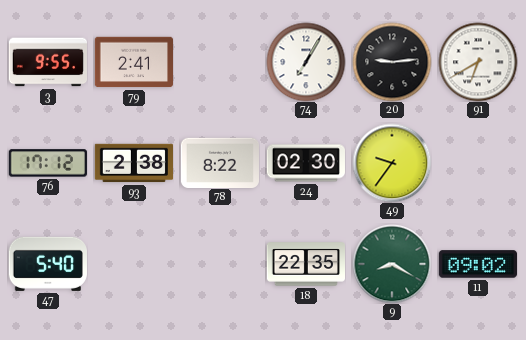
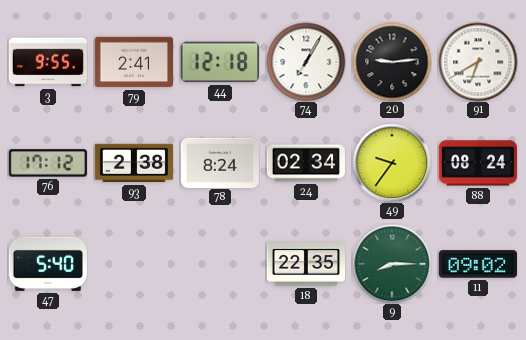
44: none -> 12:18
78: 8:22 -> 8:24
24: 02:30 -> 02:34
88: none -> 08:24
9: 8:20 -> 8:15
